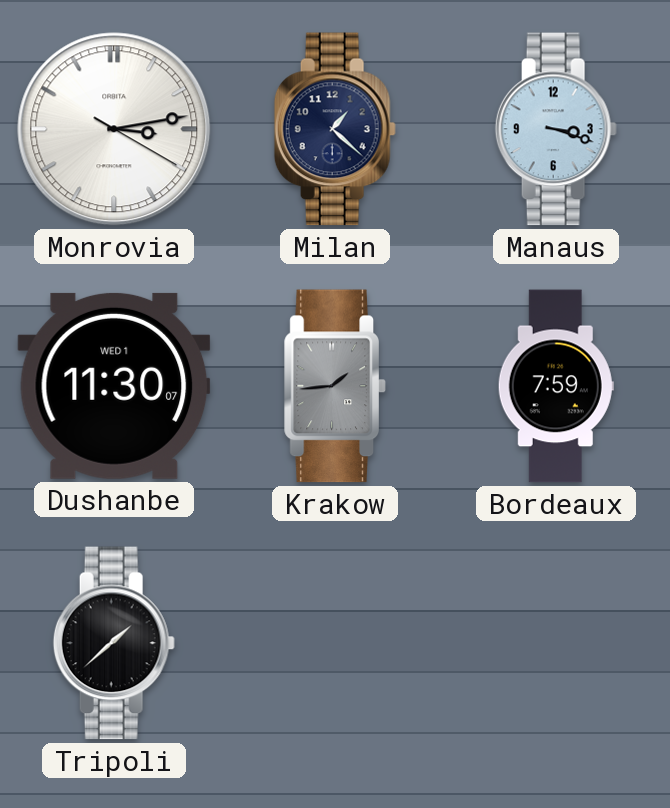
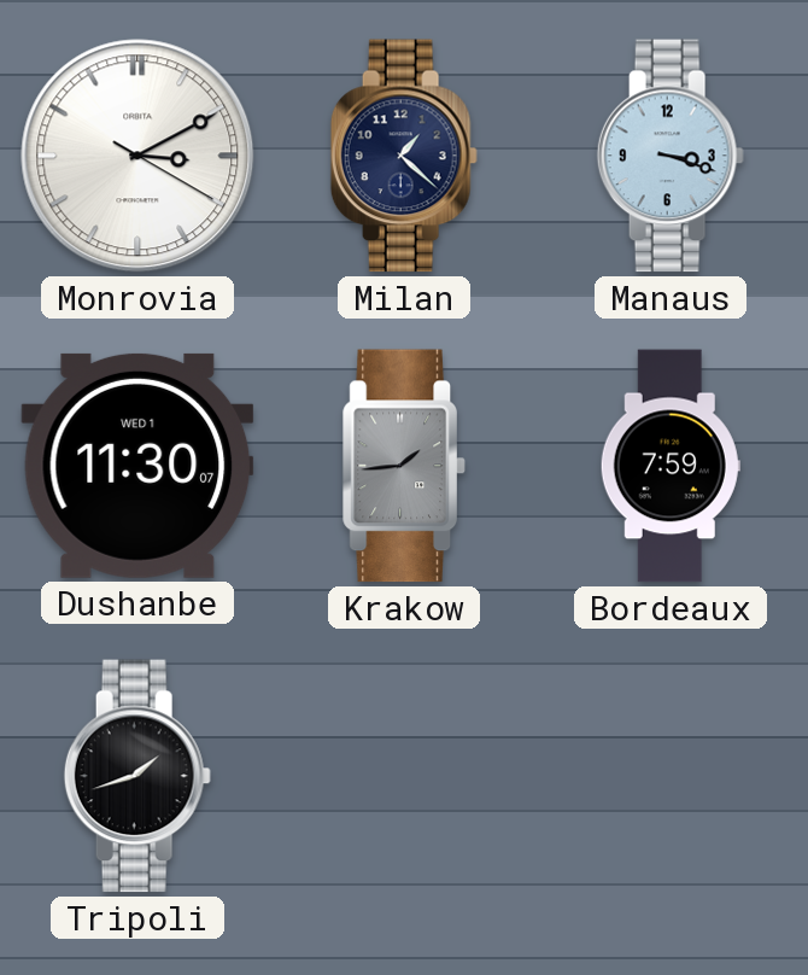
Monrovia: 3:13 -> 3:10
Tripoli: 1:38 -> 1:42
